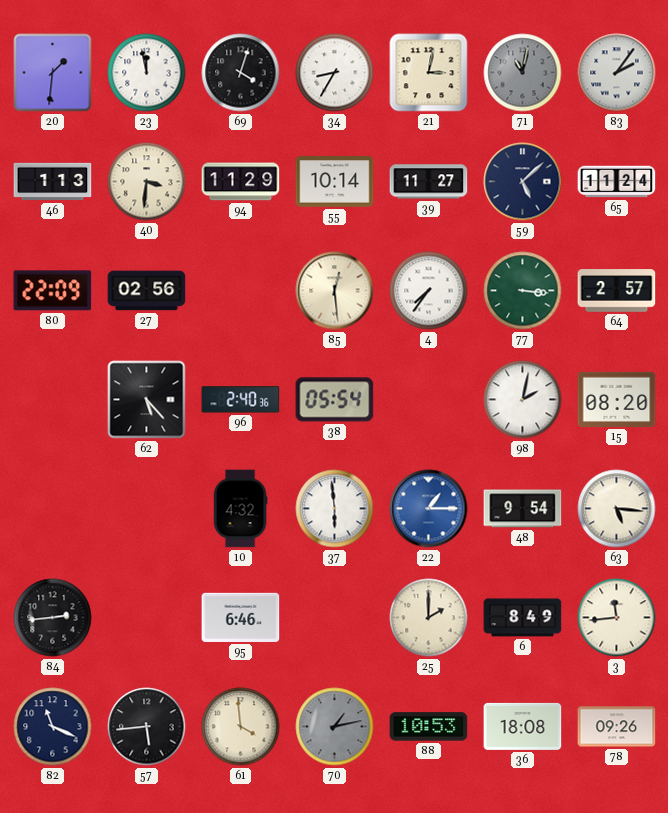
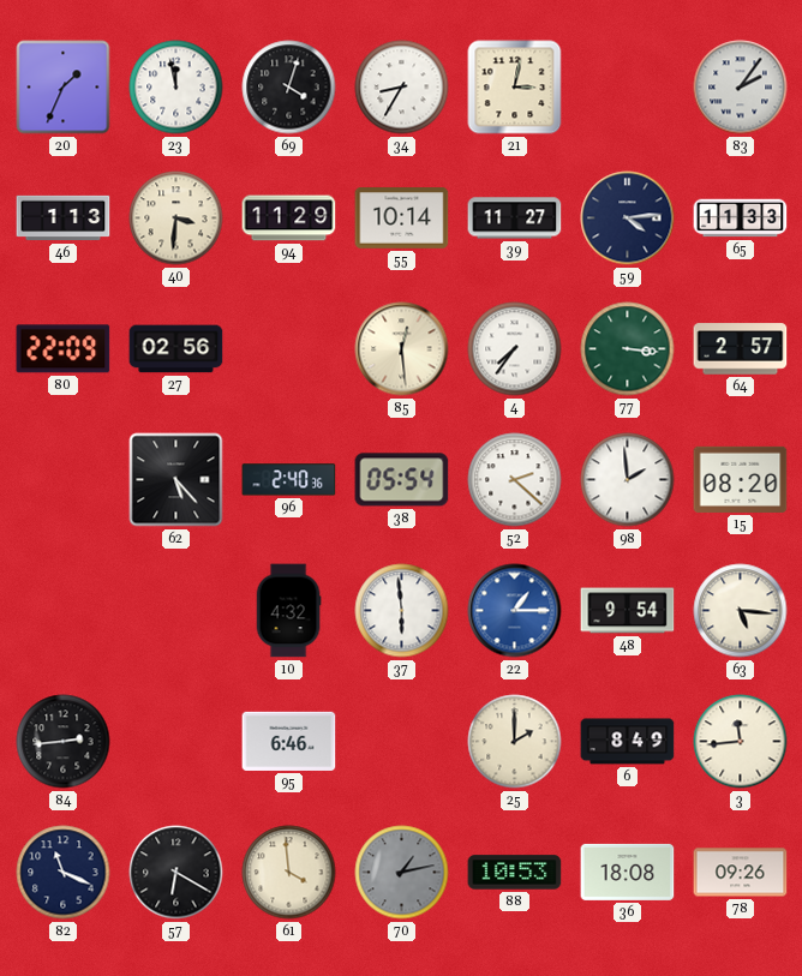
20: 1:31 -> 1:34
71: 11:02 -> none
59: 5:08 -> 4:14
65: 11:24 -> 11:33
52: none -> 2:22
98: 2:02 -> 1:59
57: 5:44 -> 6:20
